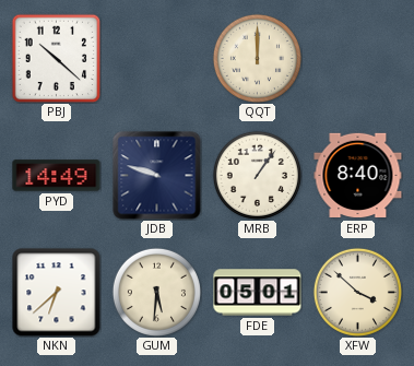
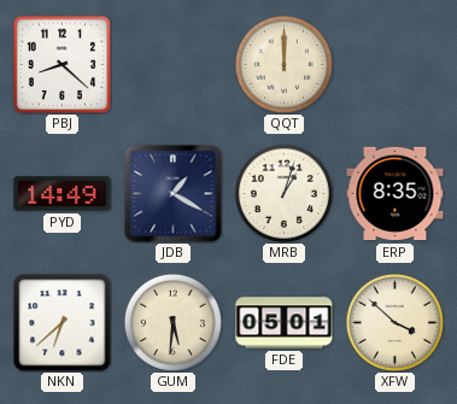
PBJ: 10:22 -> 8:22
JDB: 9:48 -> 1:20
MRB: 1:06 -> 1:03
ERP: 8:40 -> 8:35
